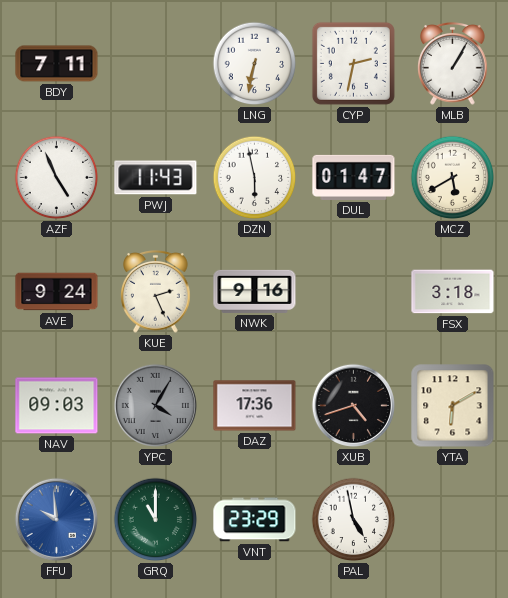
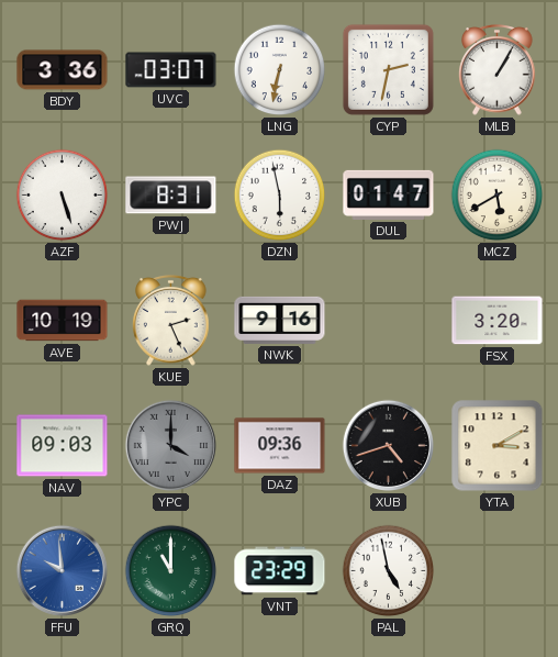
BDY: 7:11 -> 3:36
UVC: none -> 03:07
AZF: 4:56 -> 5:27
PWJ: 11:43 -> 8:31
AVE: 9:24 -> 10:19
FSX: 3:18 -> 3:20
YPC: 4:05 -> 4:00
DAZ: 17:36 -> 09:36
YTA: 6:10 -> 3:10
